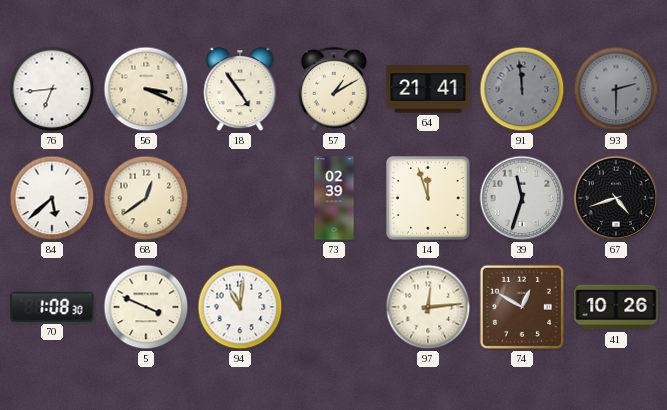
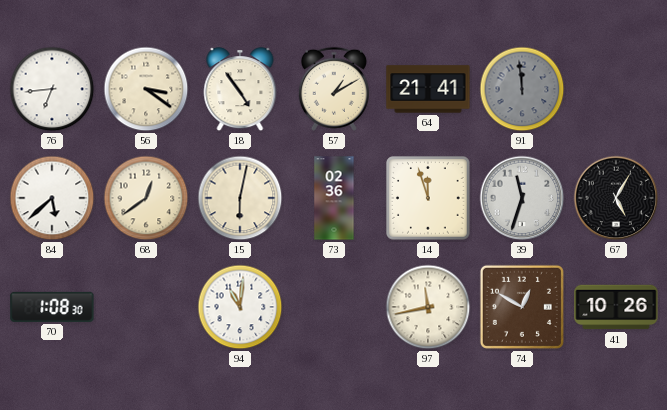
56: 3:19 -> 3:21
93: 2:30 -> none
15: none -> 6:02
73: 02:39 -> 02:36
67: 4:42 -> 5:05
5: 3:49 -> none
97: 12:14 -> 11:43
